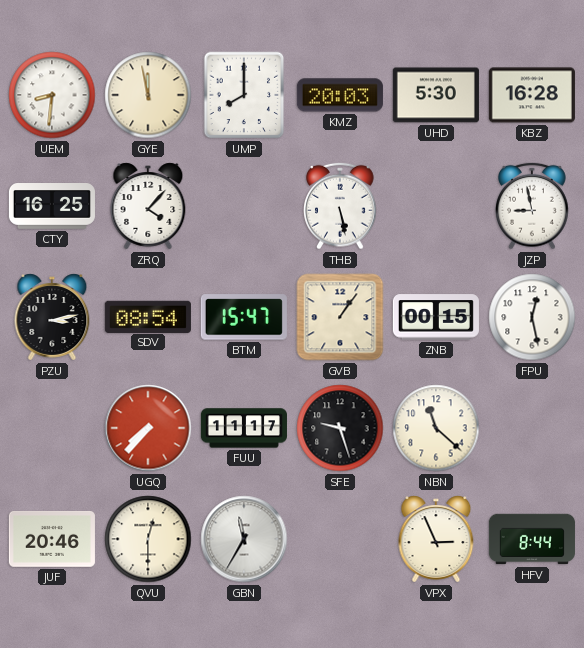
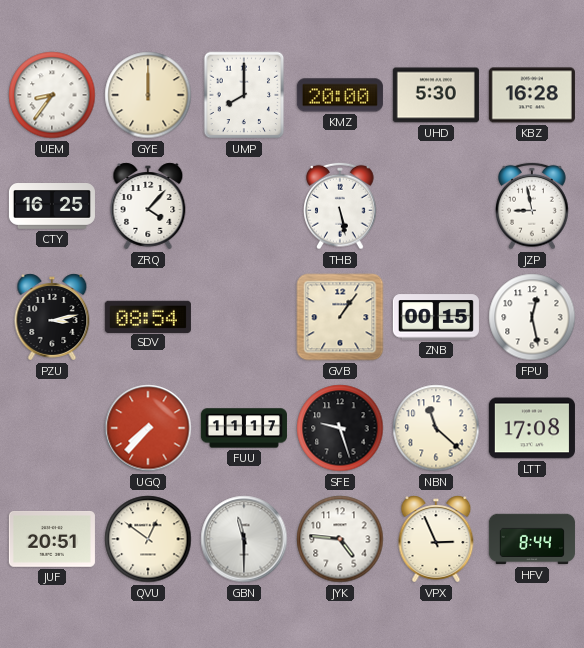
UEM: 8:31 -> 8:36
GYE: 11:58 -> 12:00
KMZ: 20:03 -> 20:00
BTM: 15:47 -> none
LTT: none -> 17:08
JUF: 20:46 -> 20:51
QVU: 12:30 -> 12:51
GBN: 11:35 -> 11:30
JYK: none -> 4:46
